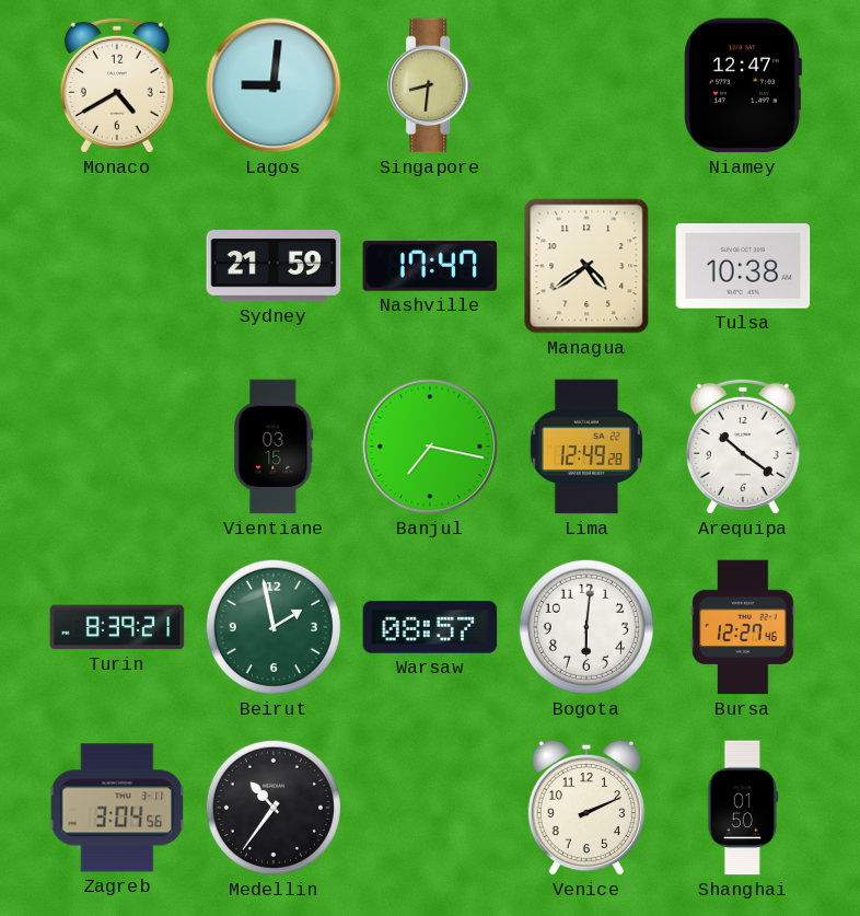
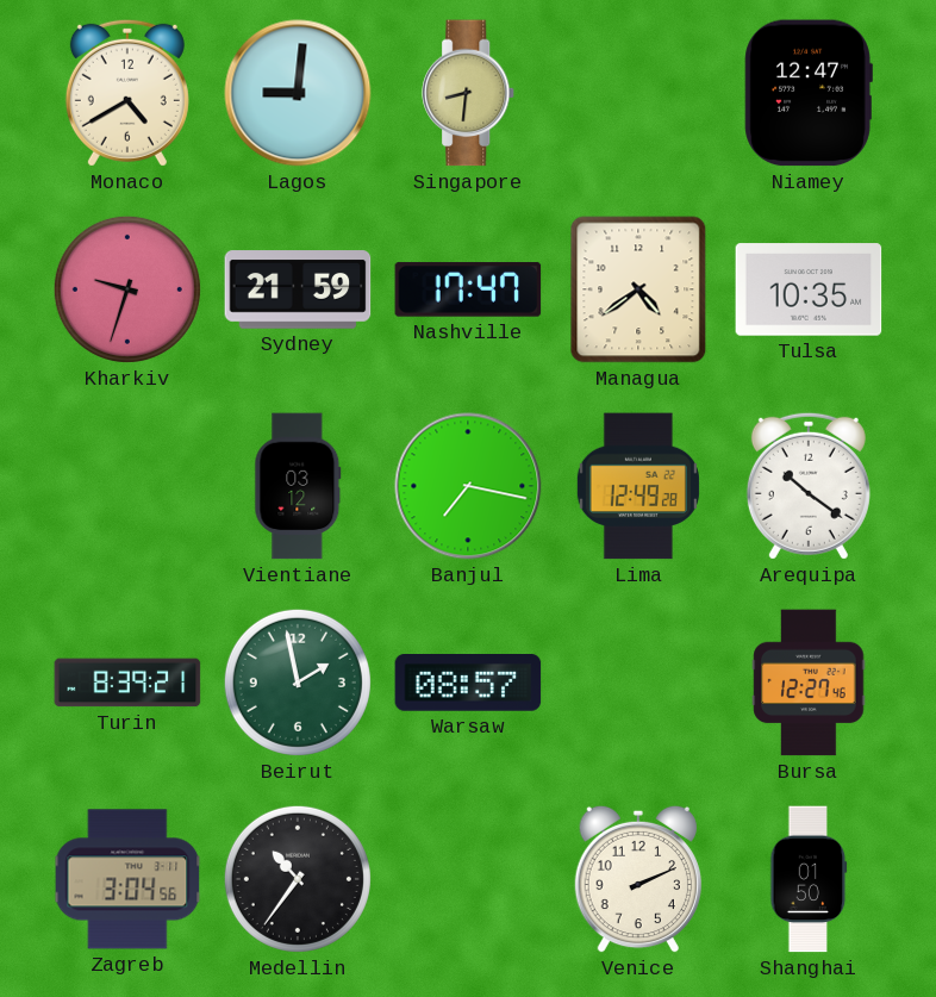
Kharkiv: none -> 9:33
Tulsa: 10:38 -> 10:35
Vientiane: 03:15 -> 03:12
Bogota: 6:01 -> none
